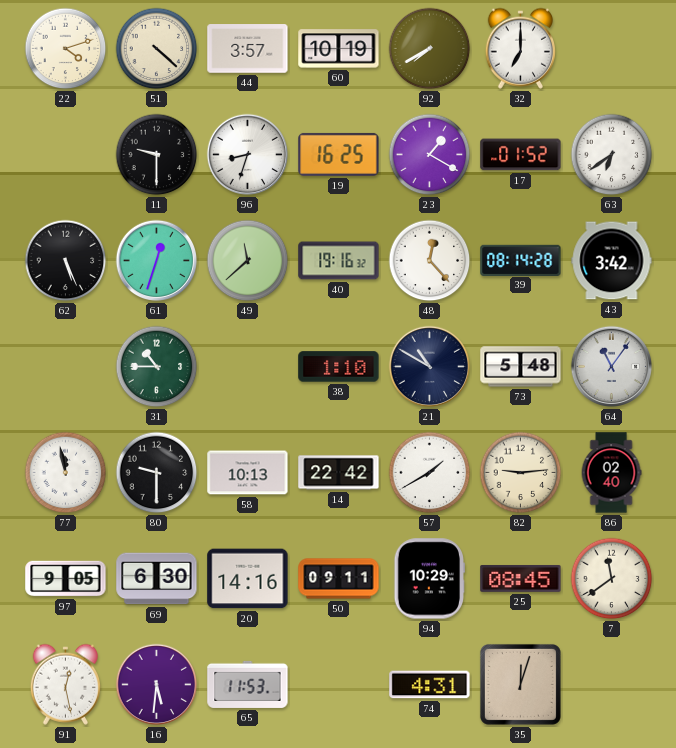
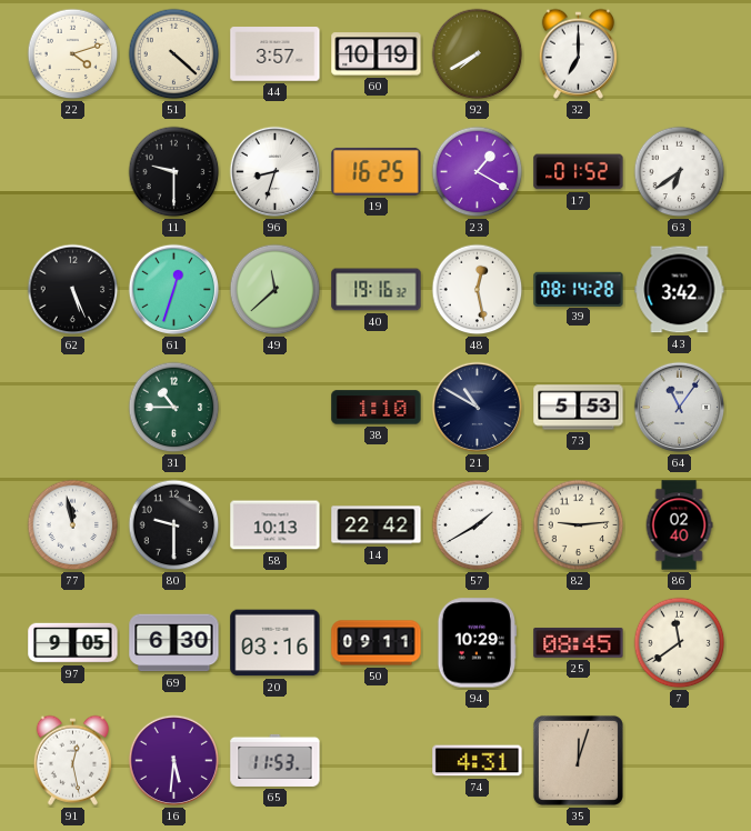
48: 12:23 -> 12:28
73: 5:48 -> 5:53
20: 14:16 -> 03:16
